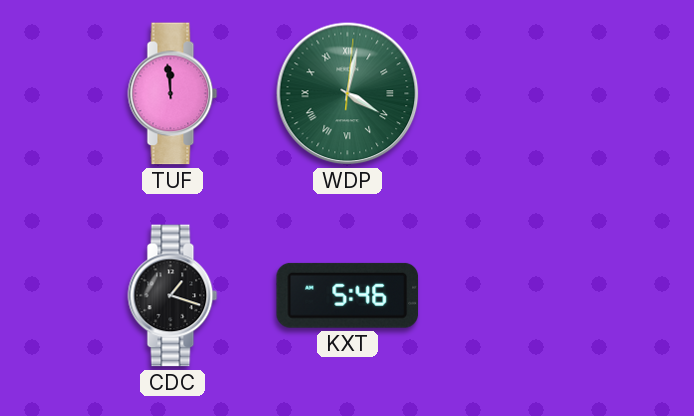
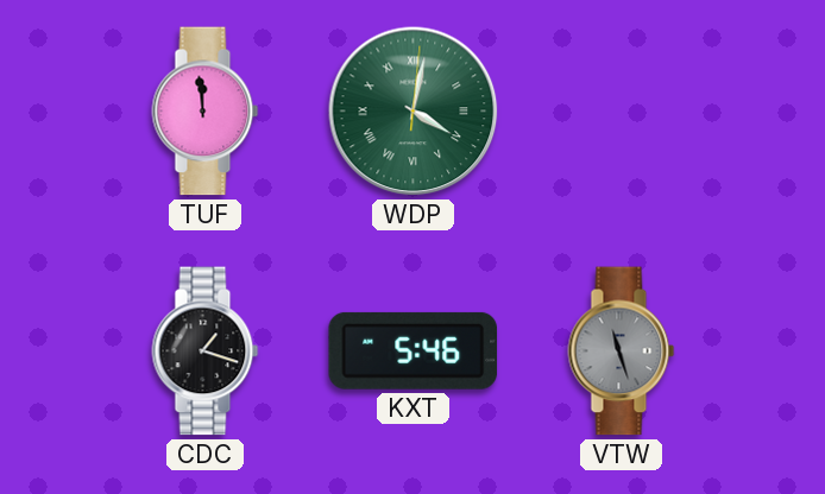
VTW: none -> 11:27
